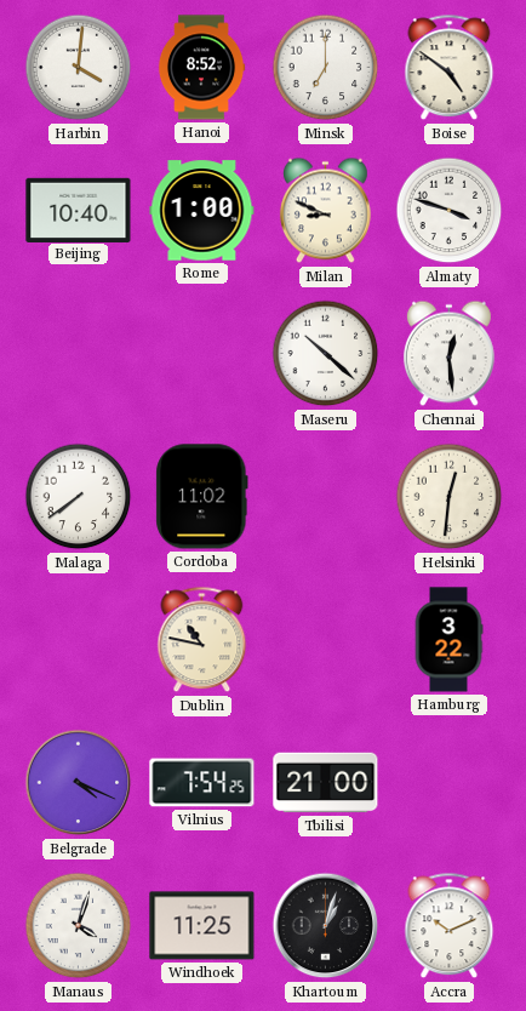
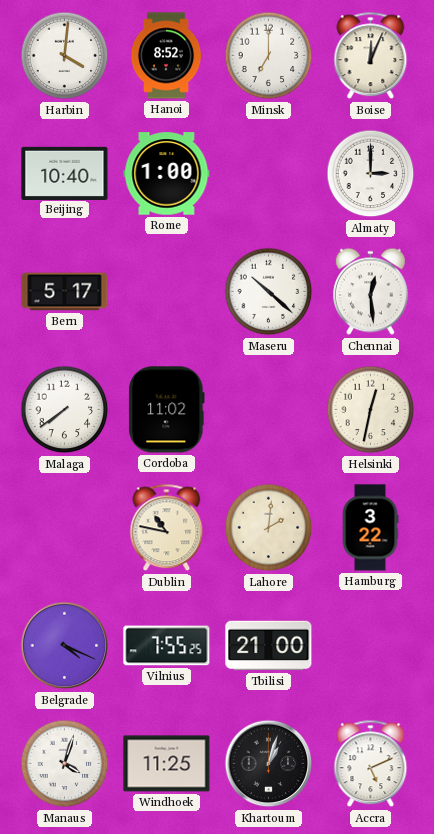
Boise: 4:51 -> 12:04
Milan: 8:49 -> none
Almaty: 3:48 -> 3:00
Bern: none -> 5:17
Helsinki: 12:31 -> 12:32
Lahore: none -> 2:01
Vilnius: 7:54 -> 7:55
Accra: 10:11 -> 5:11
